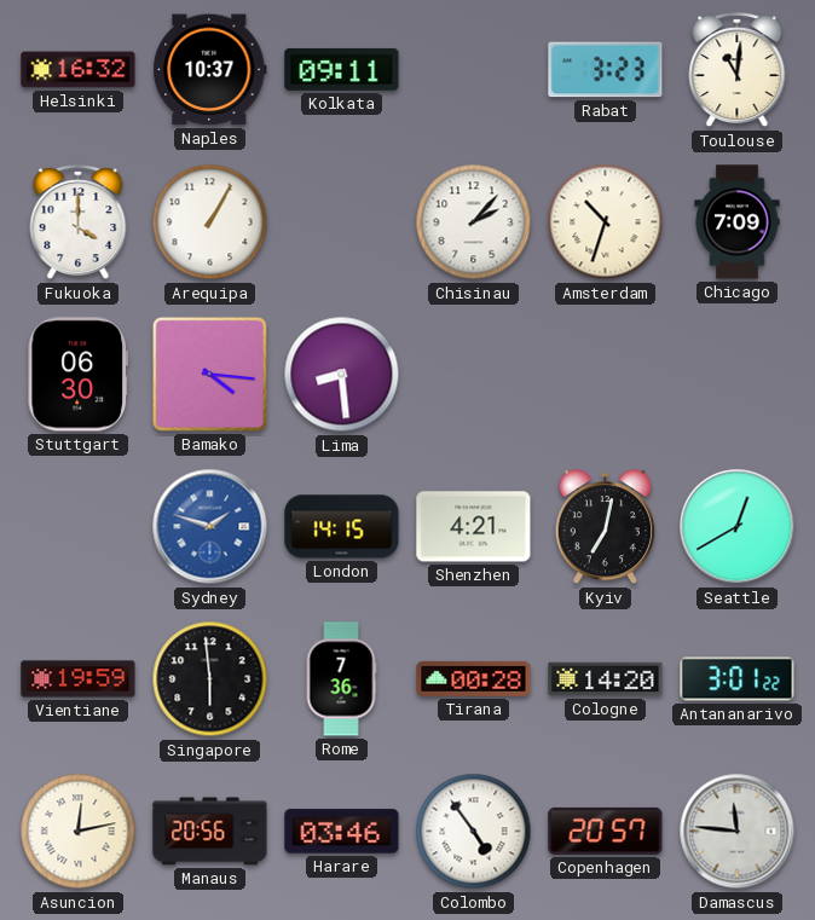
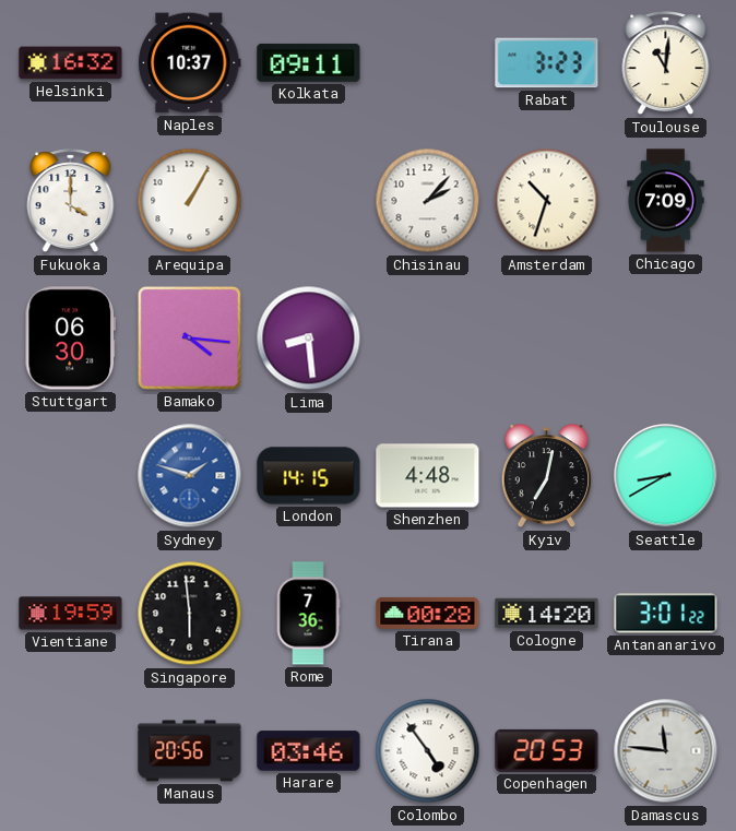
Shenzhen: 4:21 -> 4:48
Seattle: 12:40 -> 8:40
Asuncion: 12:13 -> none
Copenhagen: 20:57 -> 20:53
